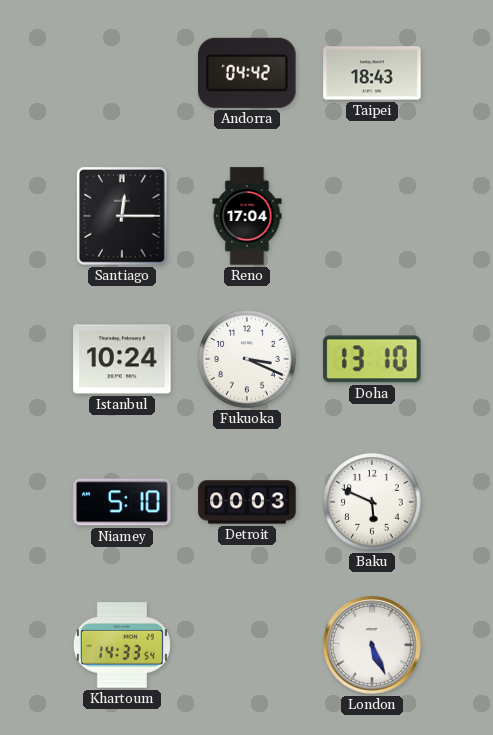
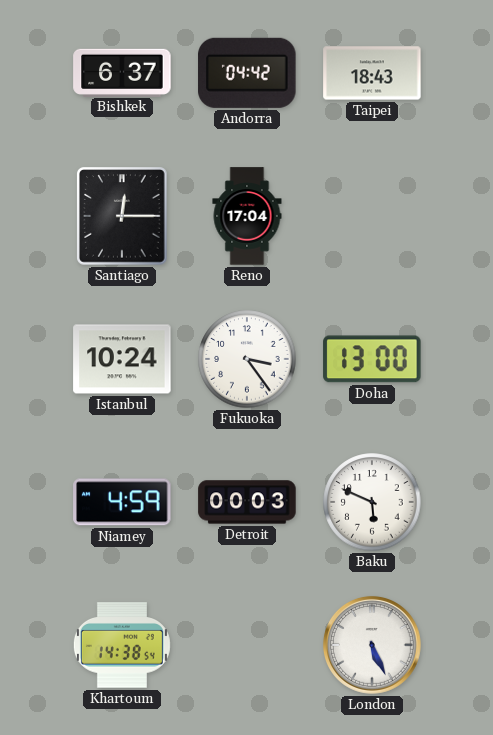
Bishkek: none -> 6:37
Fukuoka: 3:19 -> 3:24
Doha: 13:10 -> 13:00
Niamey: 5:10 -> 4:59
Khartoum: 14:33 -> 14:38
